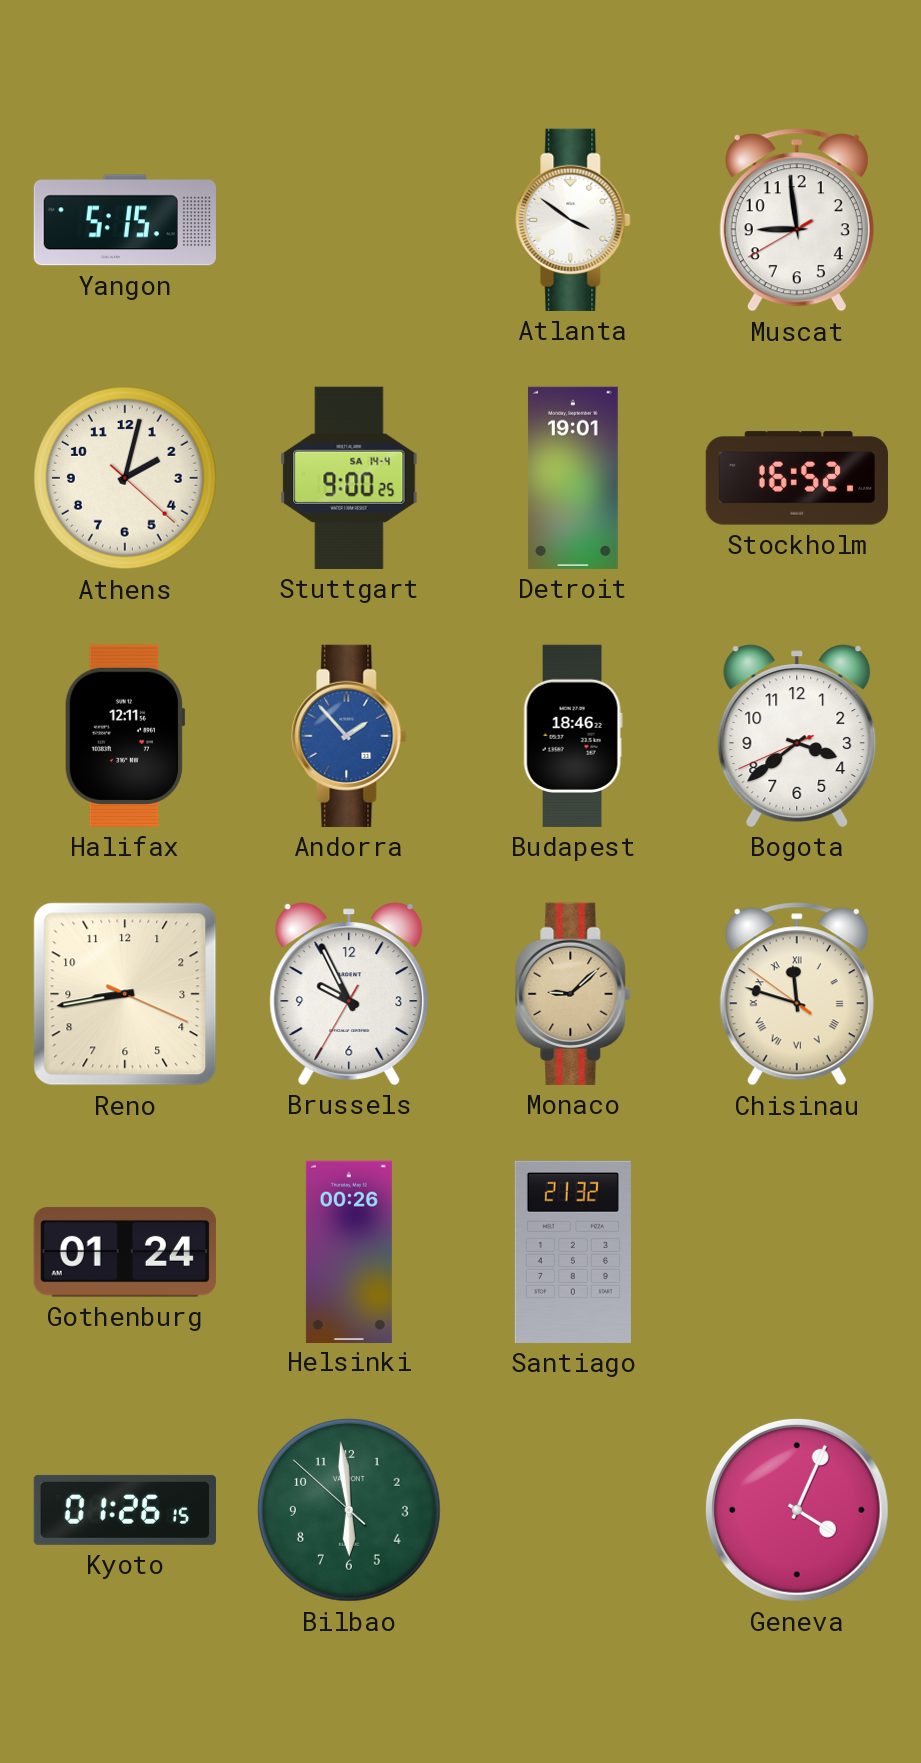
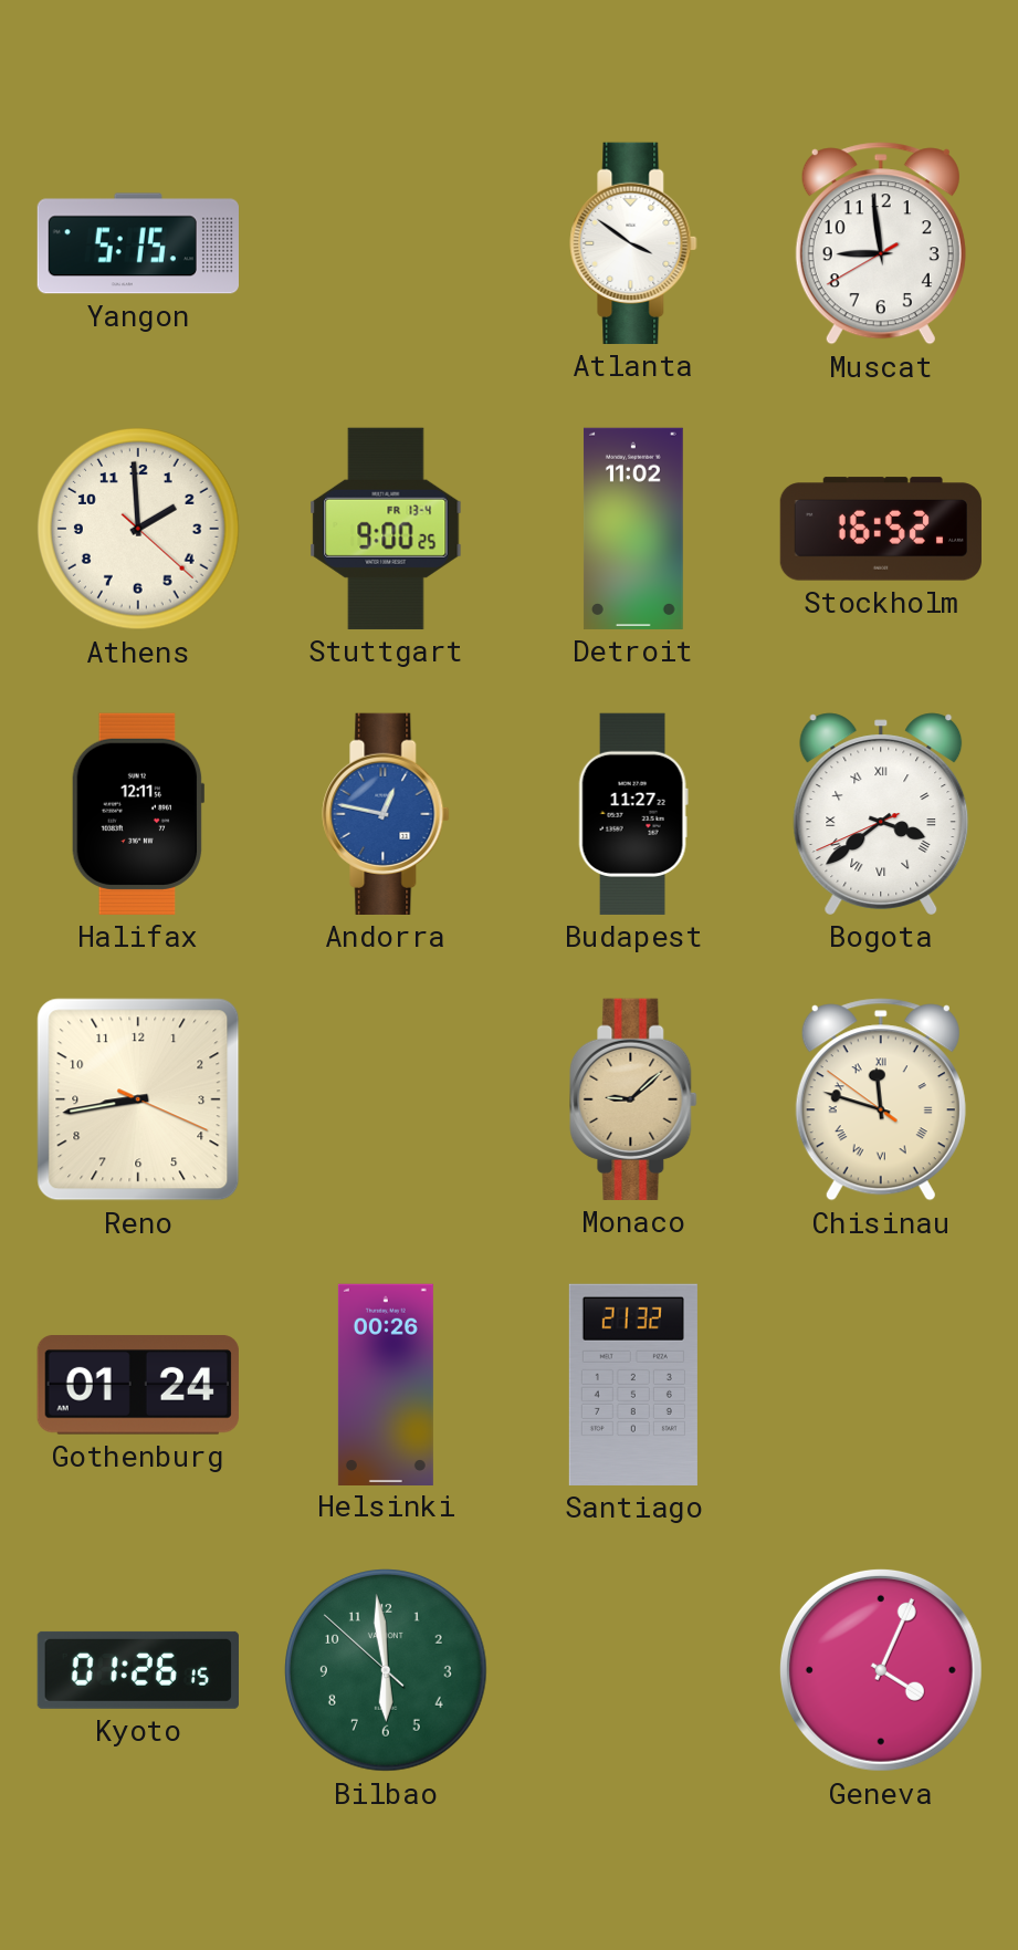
Athens: 2:02 -> 1:59
Stuttgart date: SA 14-4 -> FR 13-4
Detroit: 19:01 -> 11:02
Andorra: 1:53 -> 12:47
Budapest: 18:46 -> 11:27
Bogota numerals: Arabic -> Roman
Brussels: 9:55 -> none
